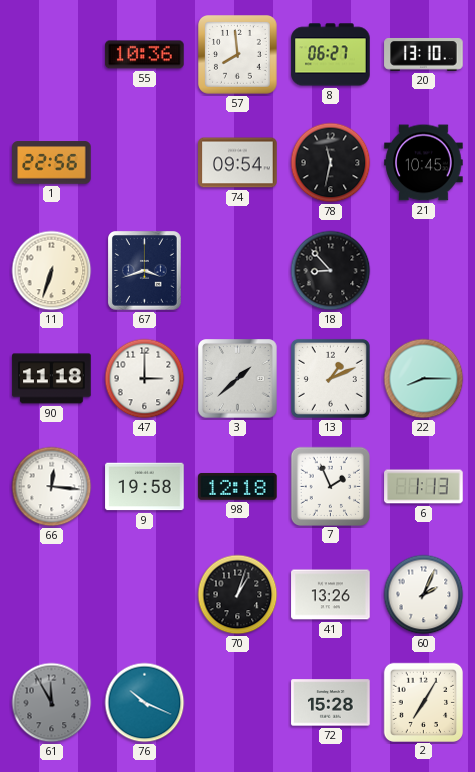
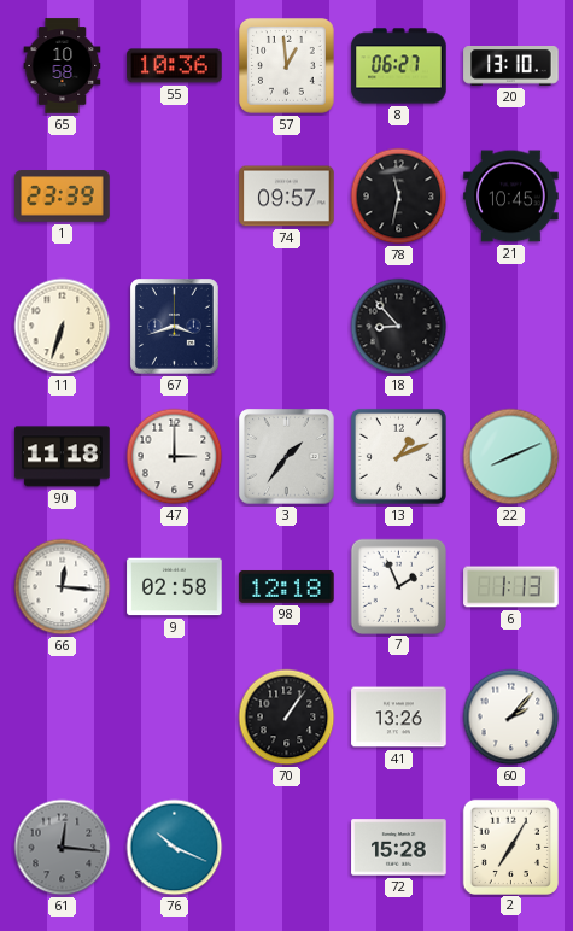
65: none -> 10:58
57: 7:59 -> 12:59
1: 22:56 -> 23:39
74: 09:54 -> 09:57
3: 1:38 -> 1:36
22: 8:15 -> 8:11
9: 19:58 -> 02:58
70: 1:03 -> 1:06
60: 2:04 -> 2:07
61: 11:55 -> 12:16
